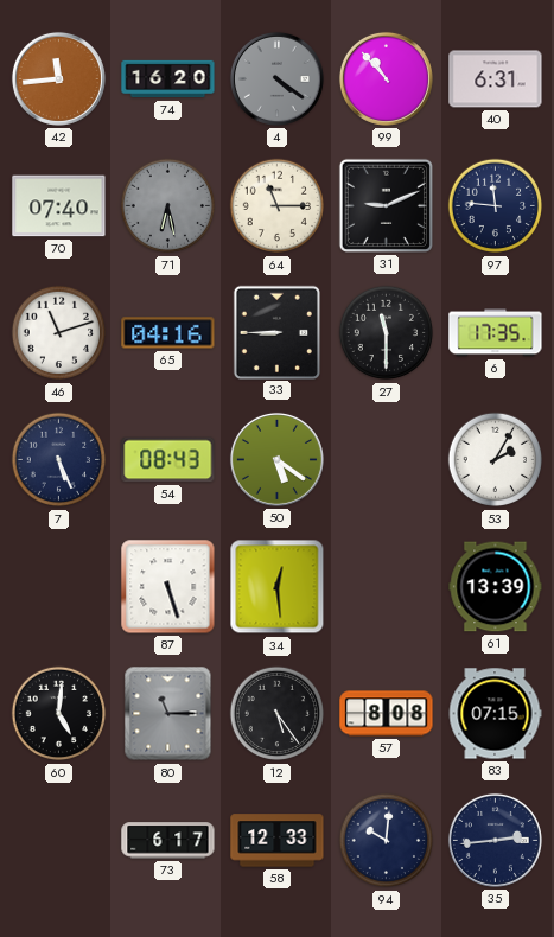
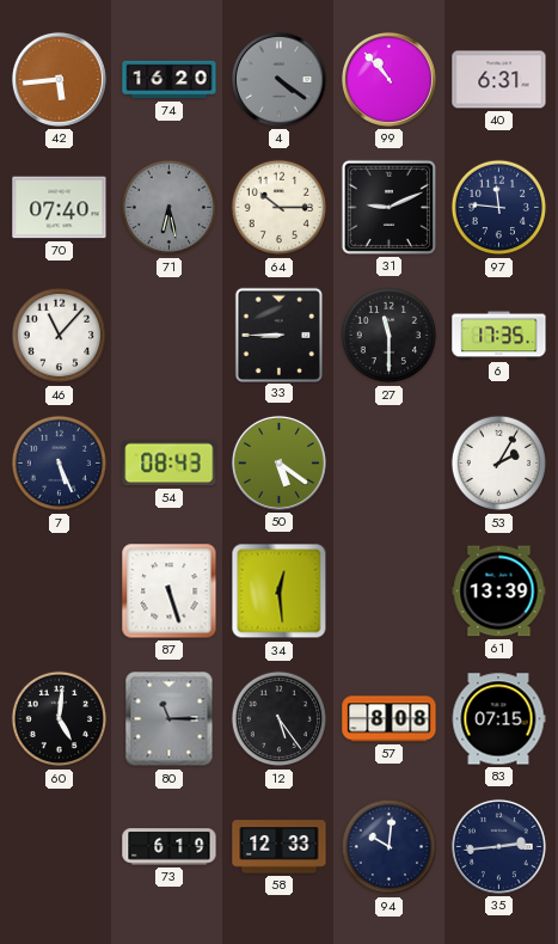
42: 11:44 -> 5:44
64: 11:15 -> 10:15
46: 11:12 -> 11:07
65: 04:16 -> none
73: 6:17 -> 6:19
